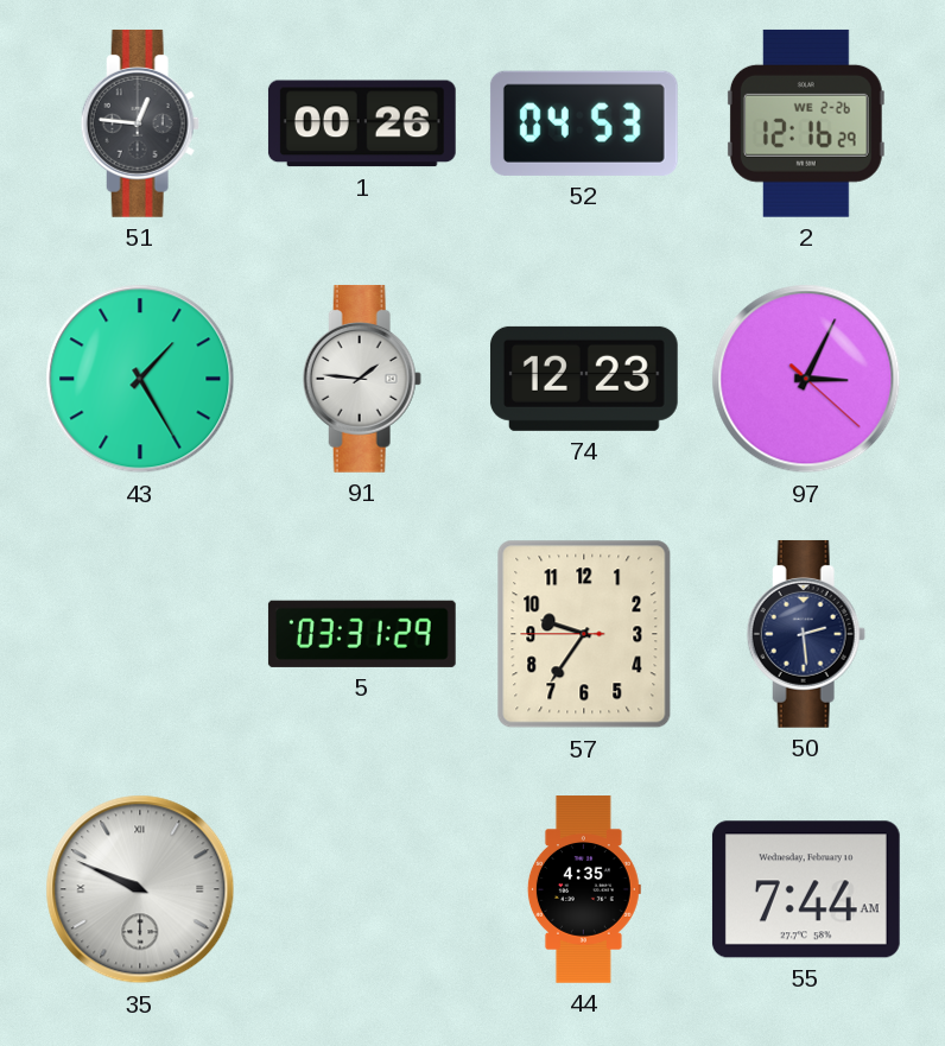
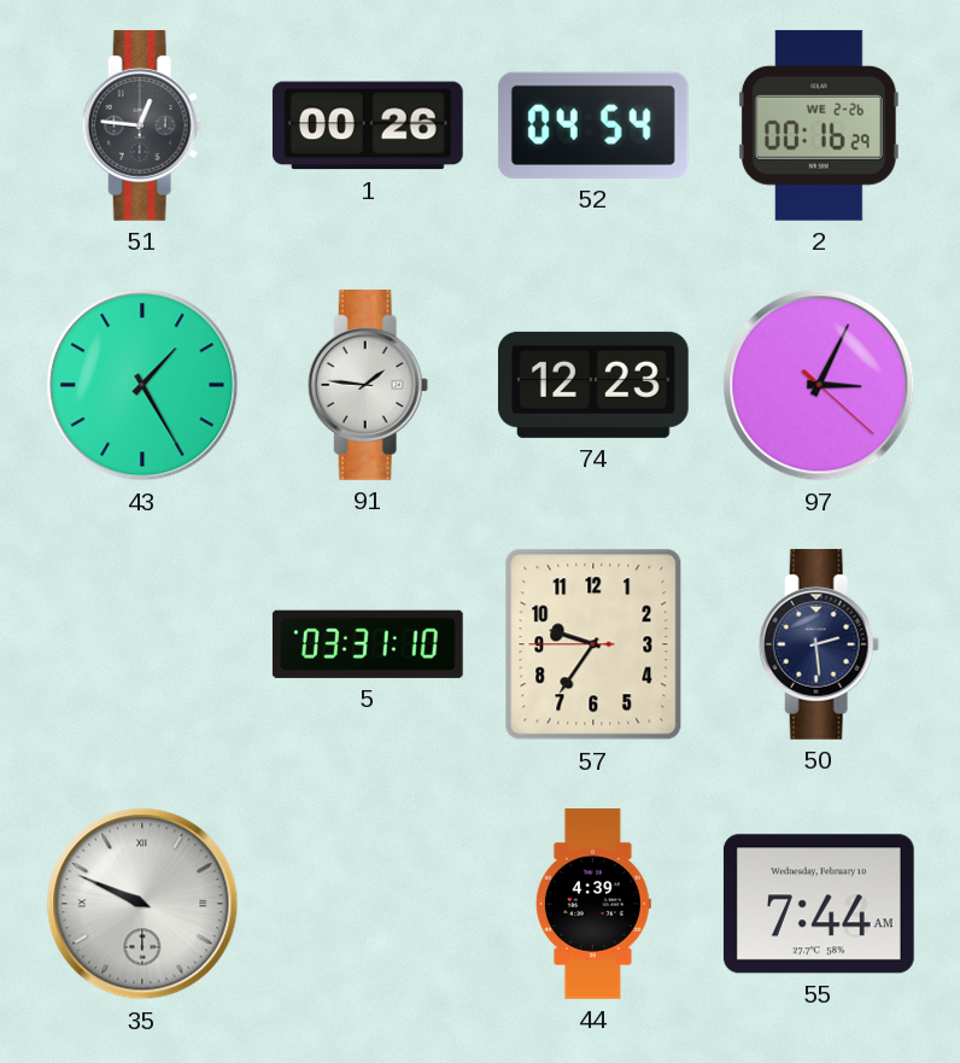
52: 04:53 -> 04:54
2: 12:16 -> 00:16
5: 03:31:29 -> 03:31:10
44: 4:35 -> 4:39
